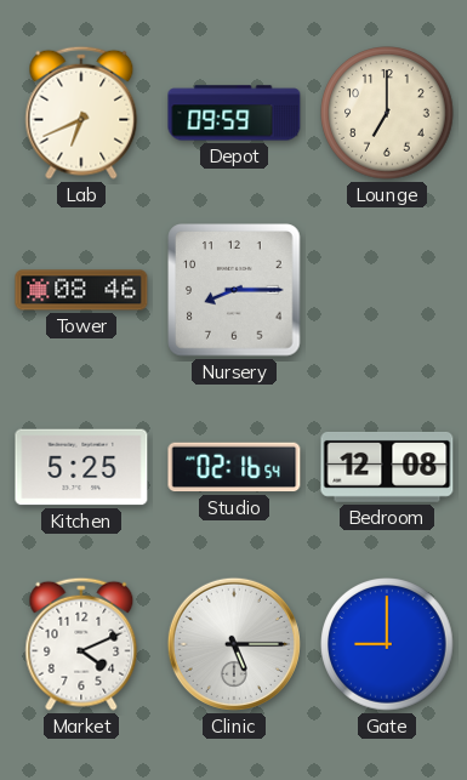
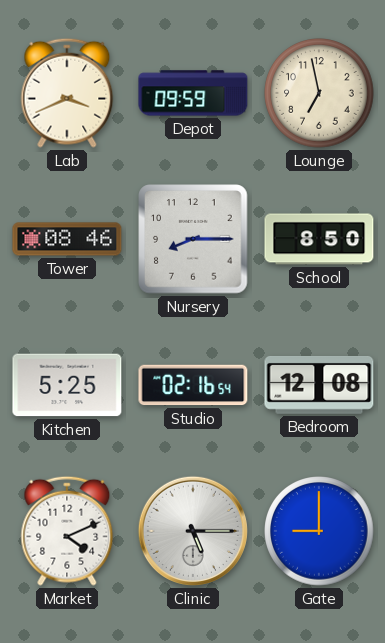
Lab: 6:41 -> 3:41
Lounge: 7:00 -> 6:58
School: none -> 8:50
